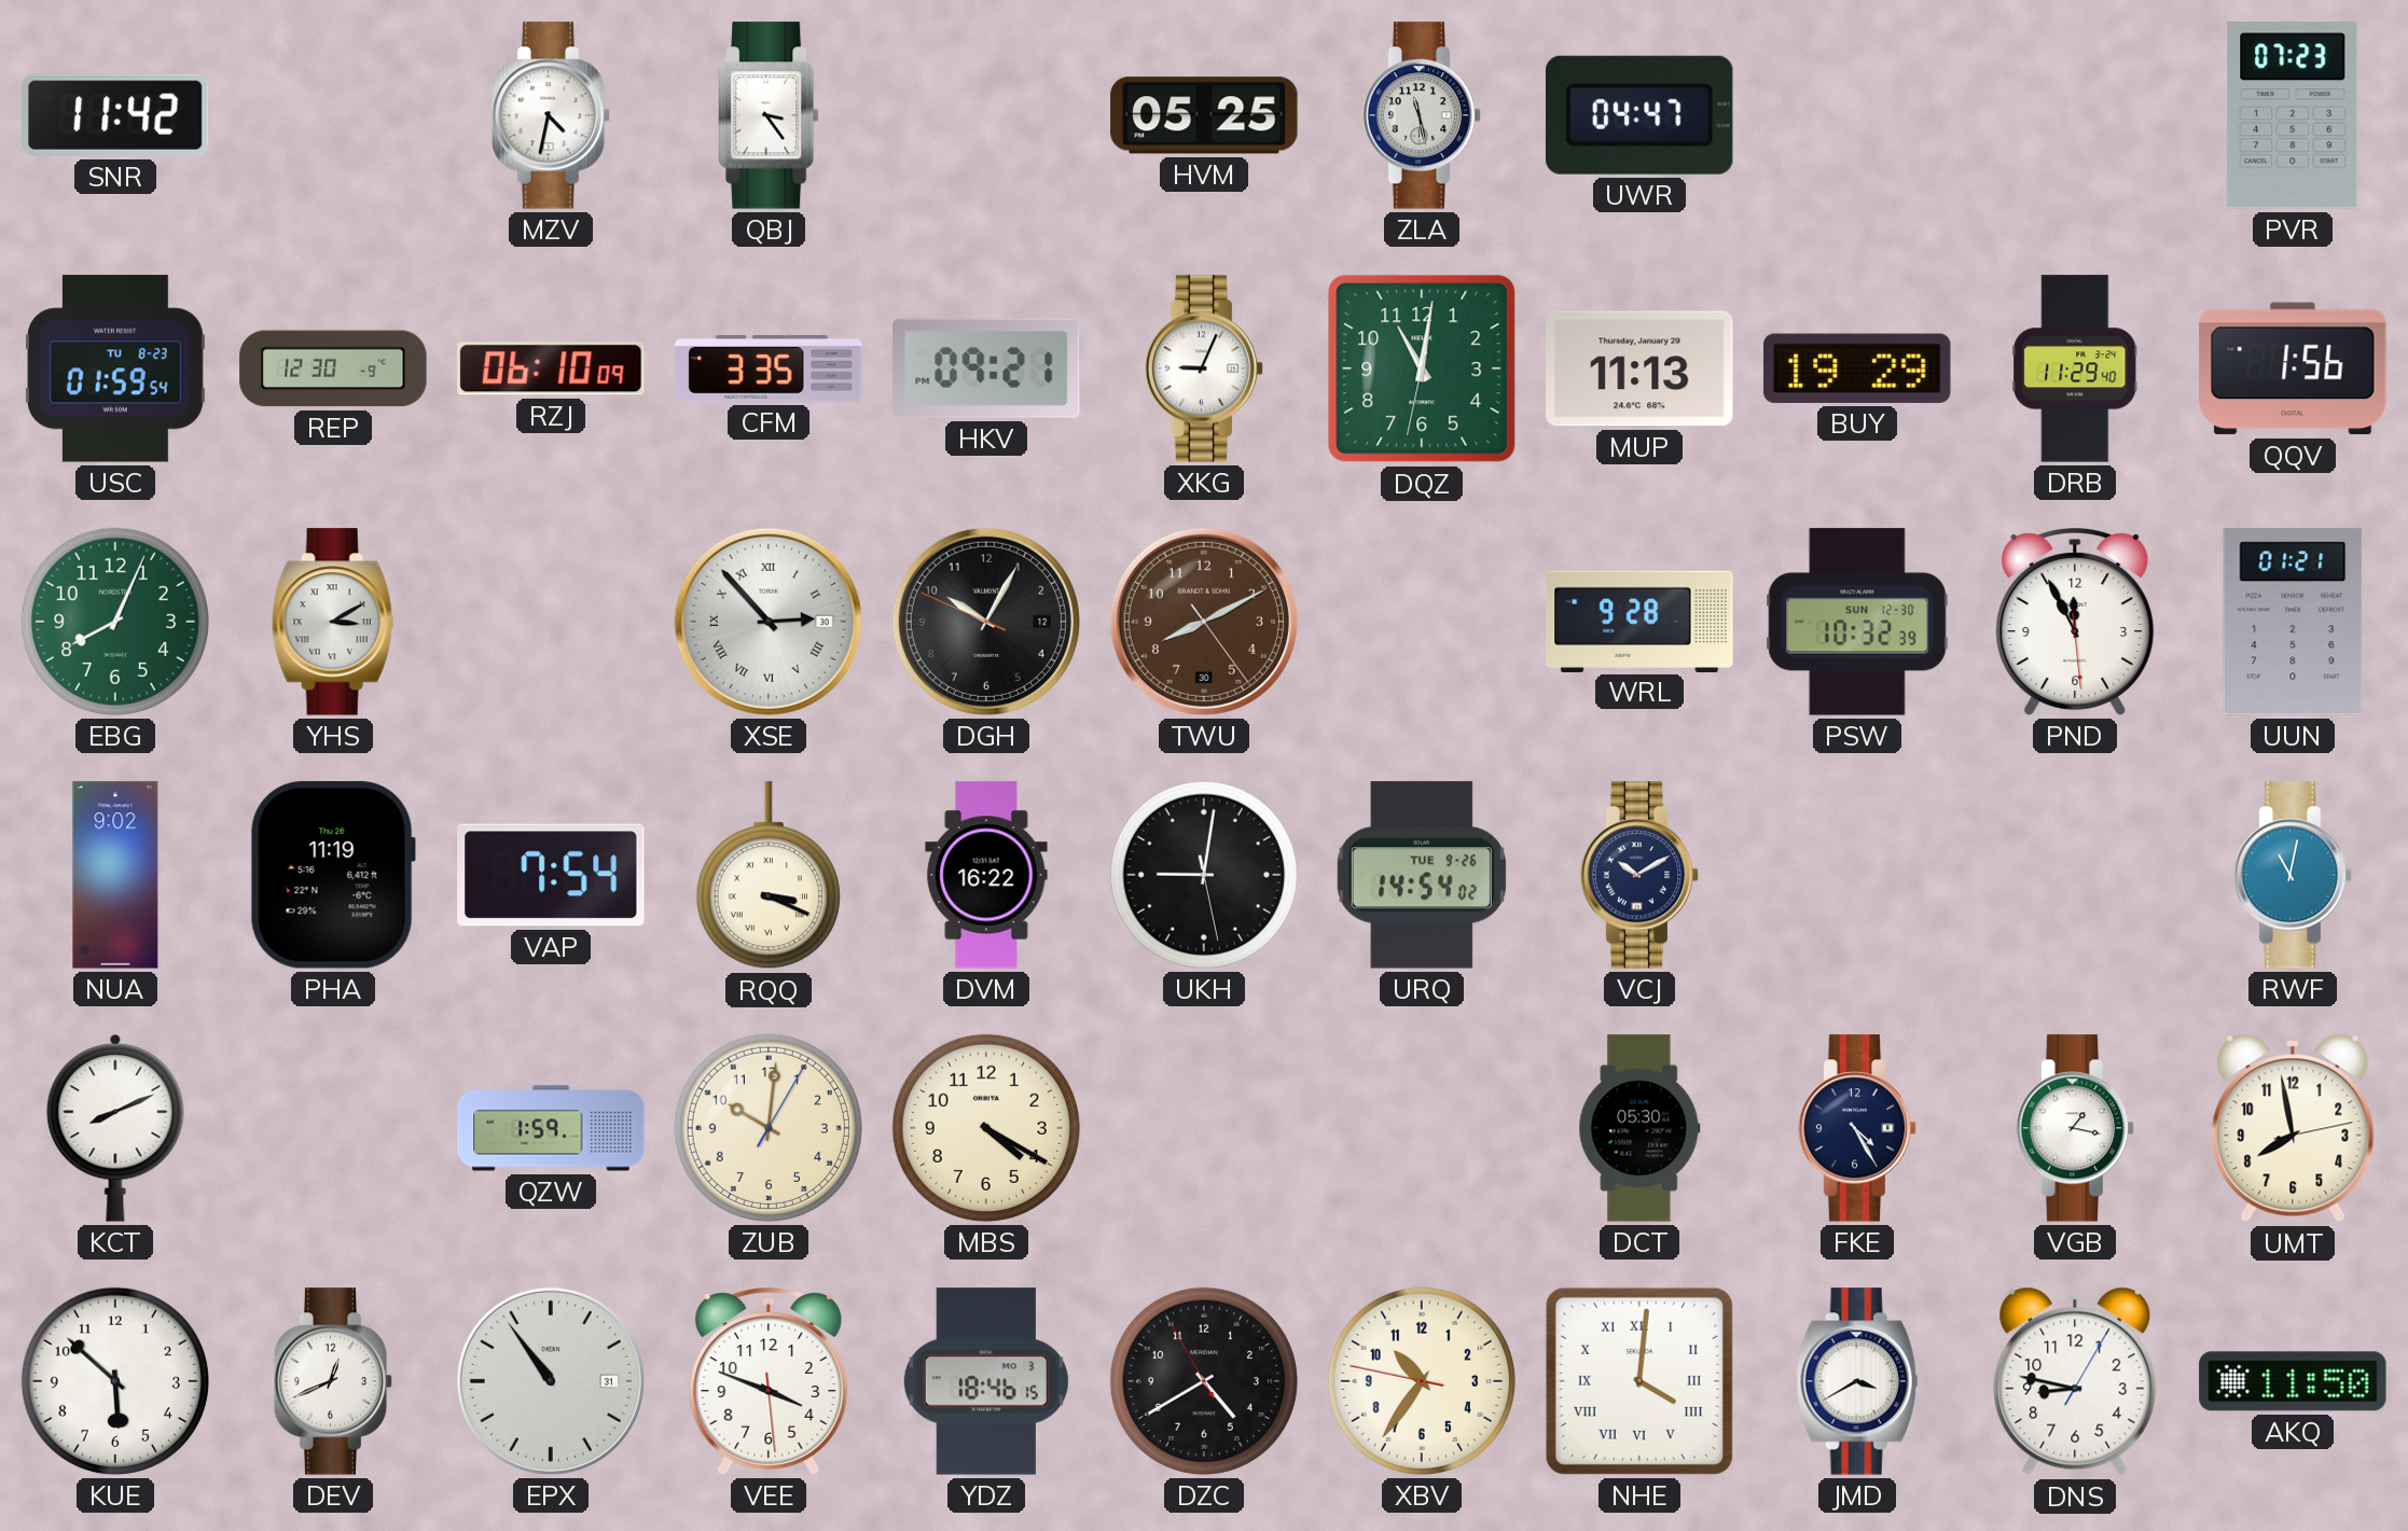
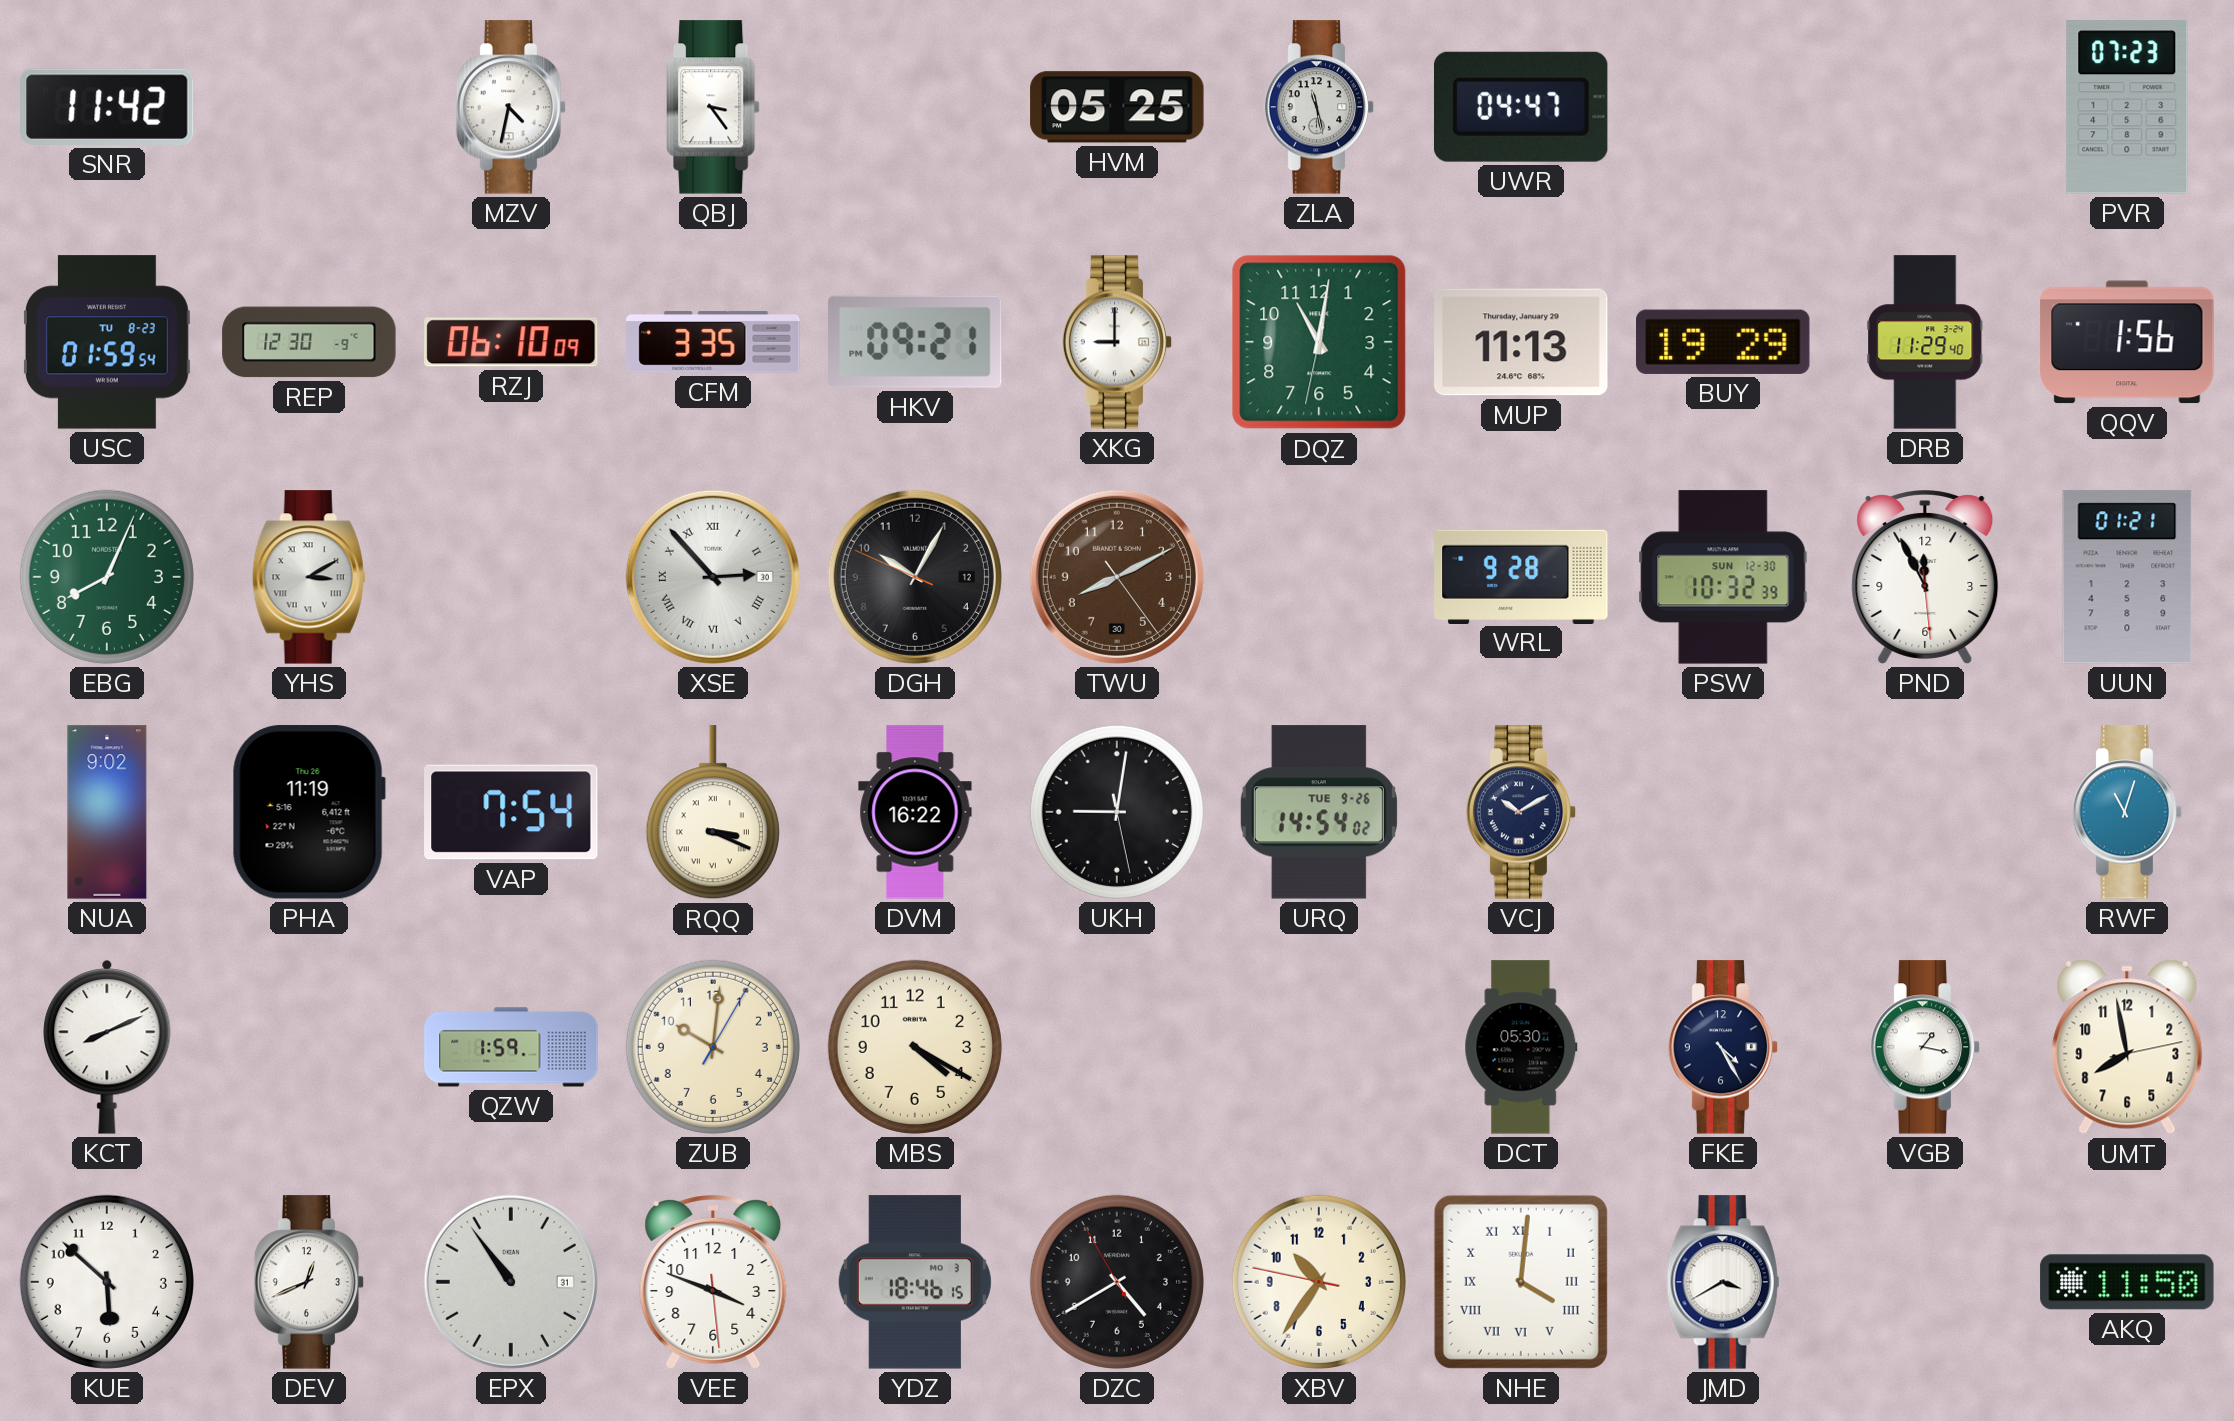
XKG: 9:04 -> 9:00
RWF: 11:02 -> 11:03
DNS: 8:47 -> none
